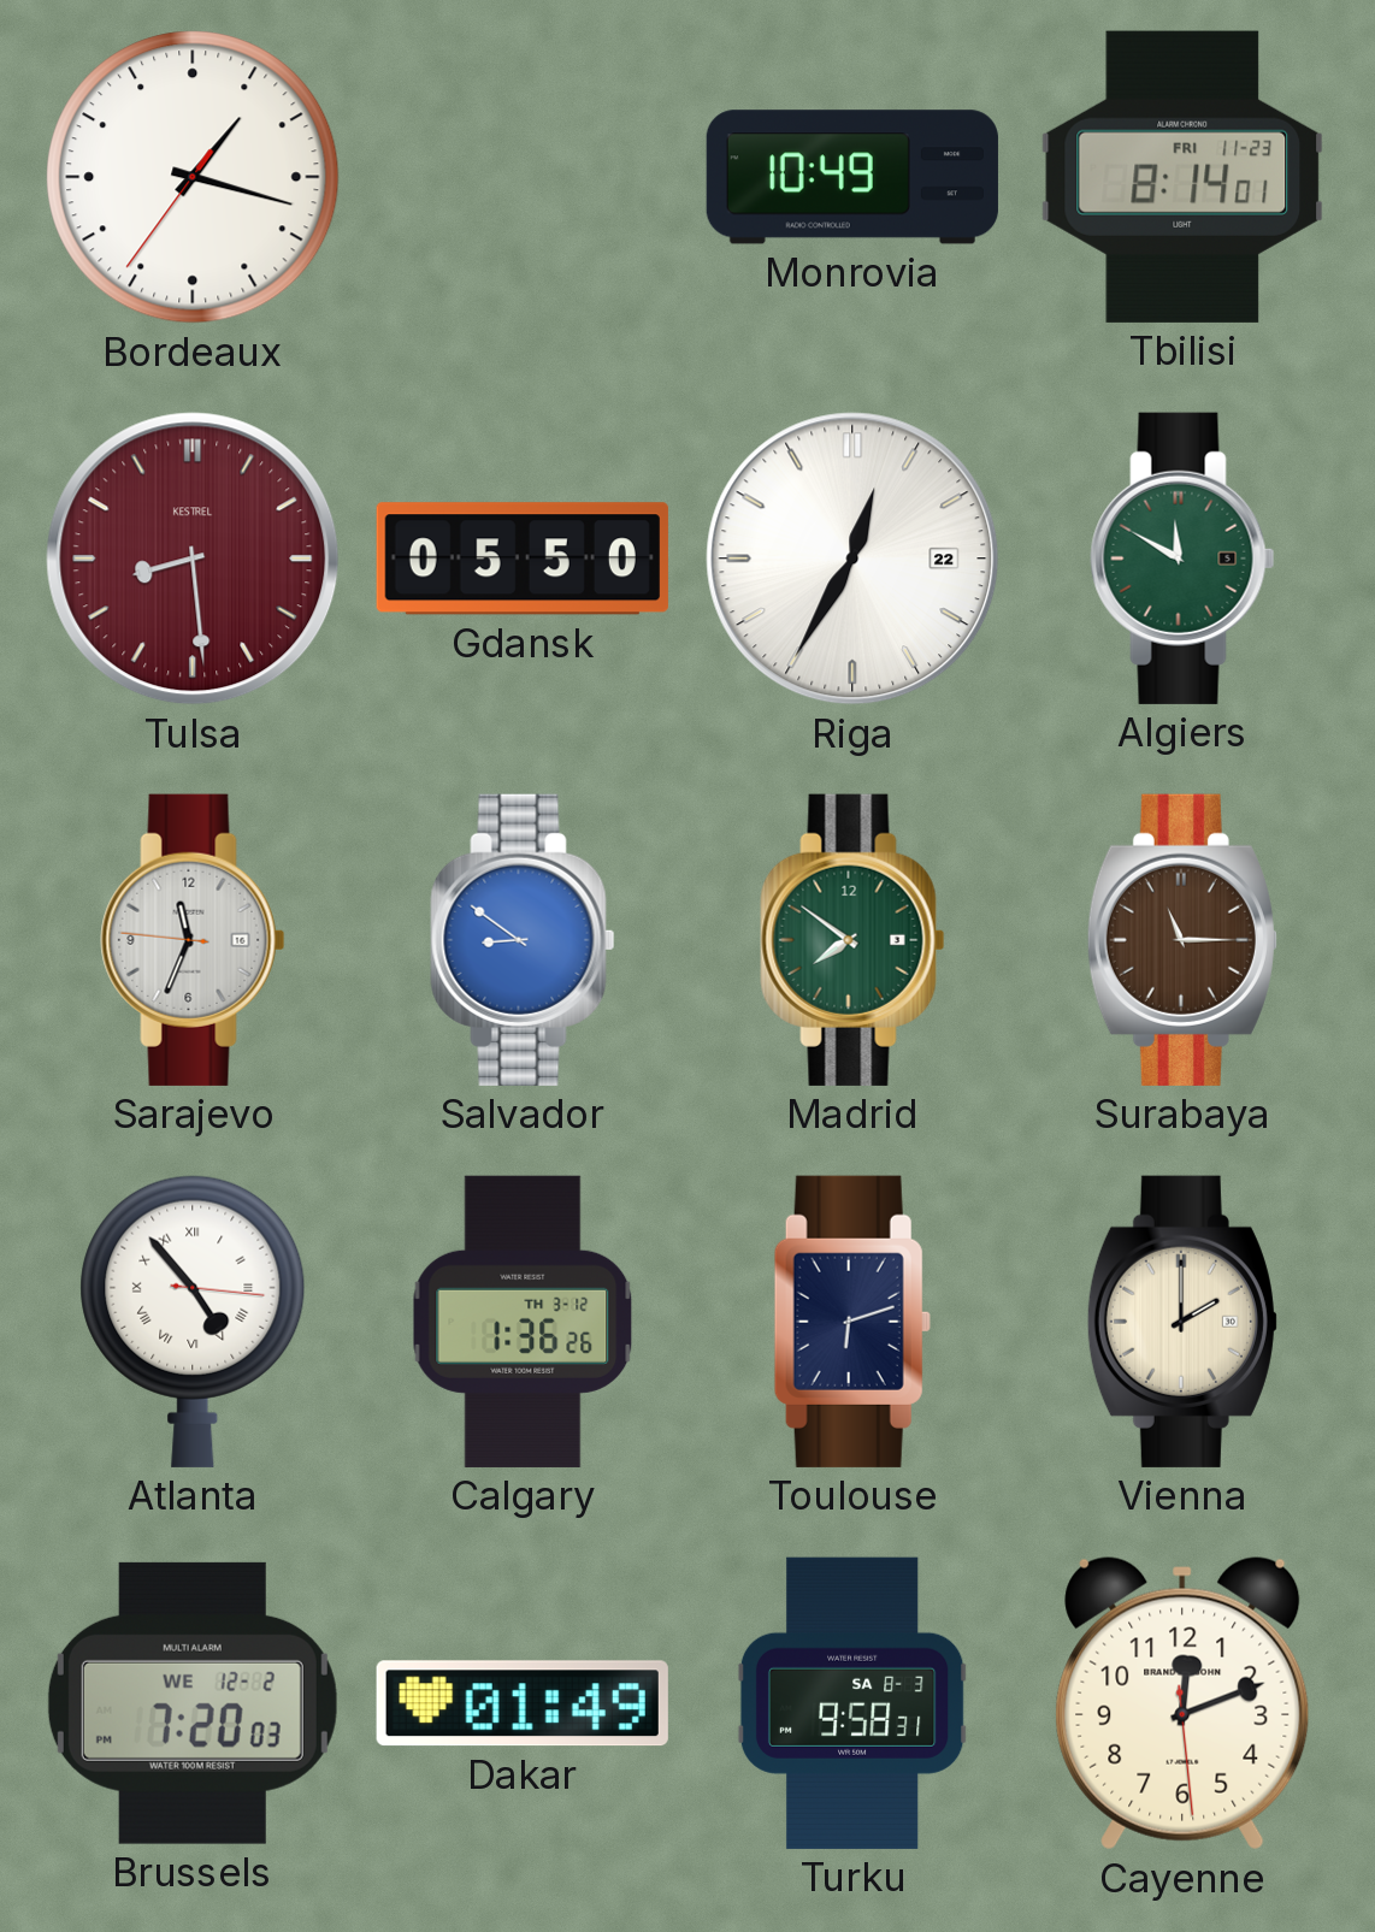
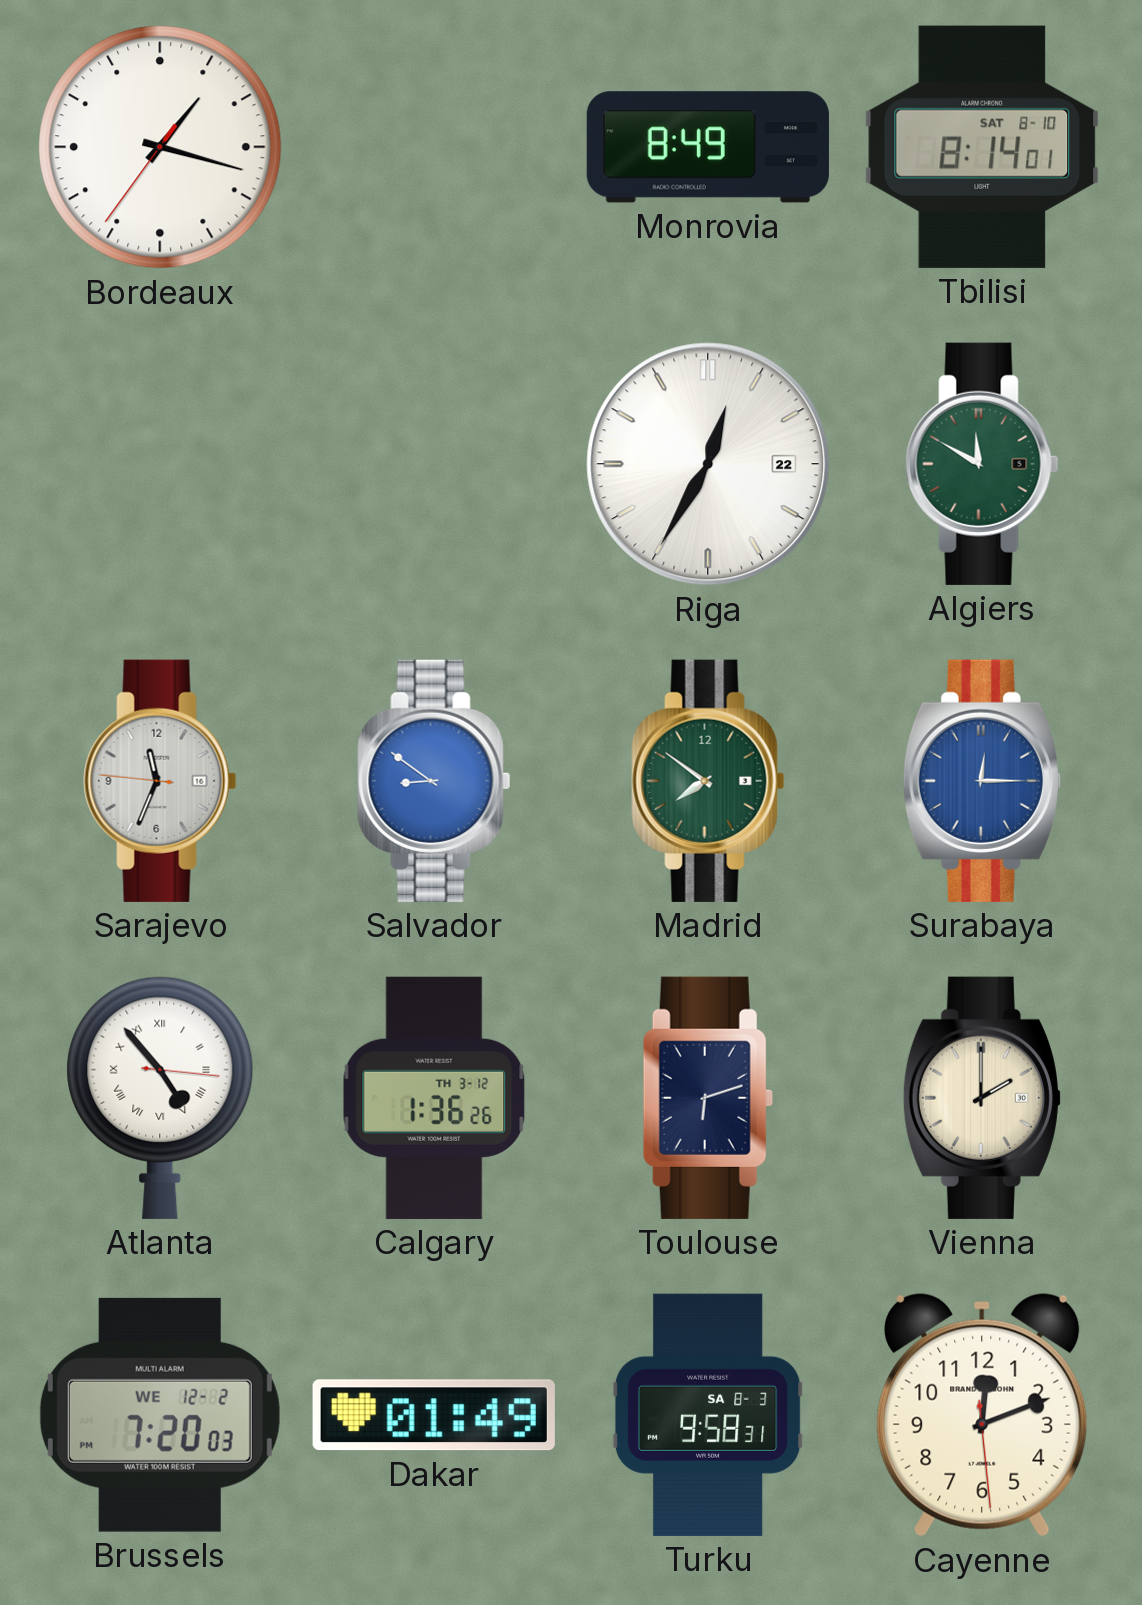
Monrovia: 10:49 -> 8:49
Tbilisi date: FRI 11-23 -> SAT 8-10
Tulsa: 8:29 -> none
Gdansk: 05:50 -> none
Surabaya: 11:15 -> 12:15
Surabaya dial: brown -> blue
